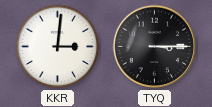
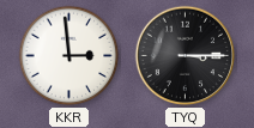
KKR: 3:01 -> 2:59
